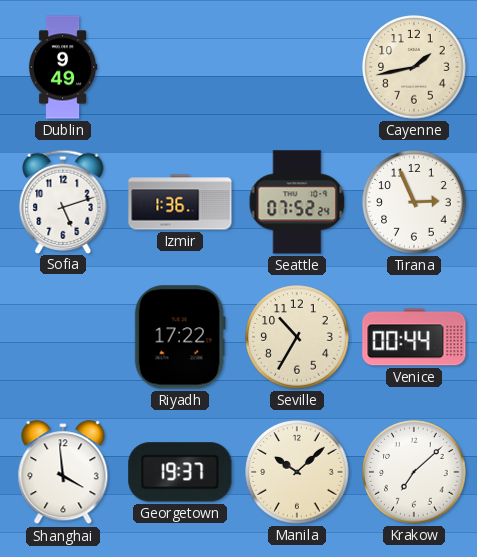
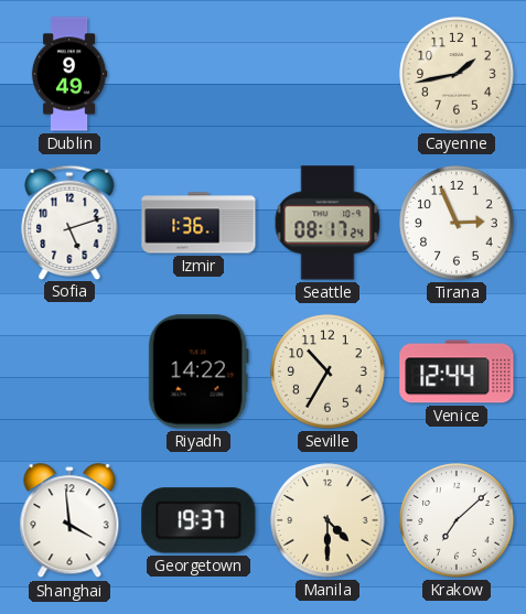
Seattle: 07:52 -> 08:17
Riyadh: 17:22 -> 14:22
Venice: 00:44 -> 12:44
Manila: 10:08 -> 4:30
